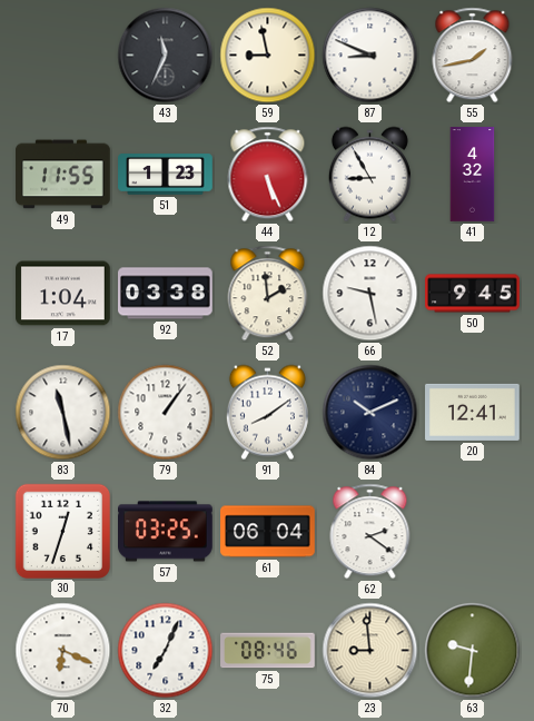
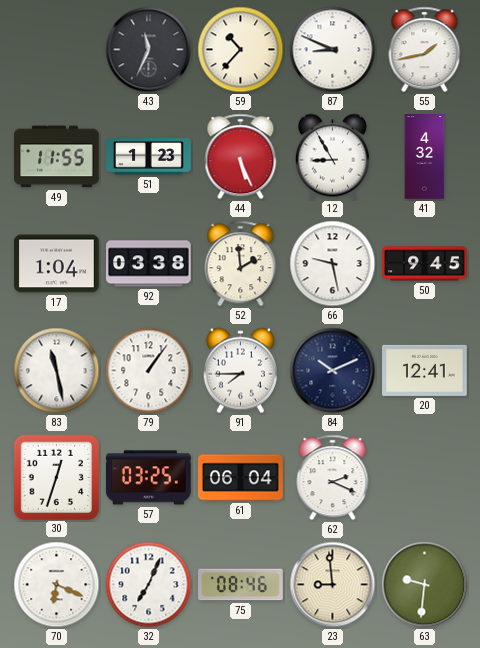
59: 8:58 -> 10:37
91: 8:09 -> 7:45
62: 2:21 -> 2:19
